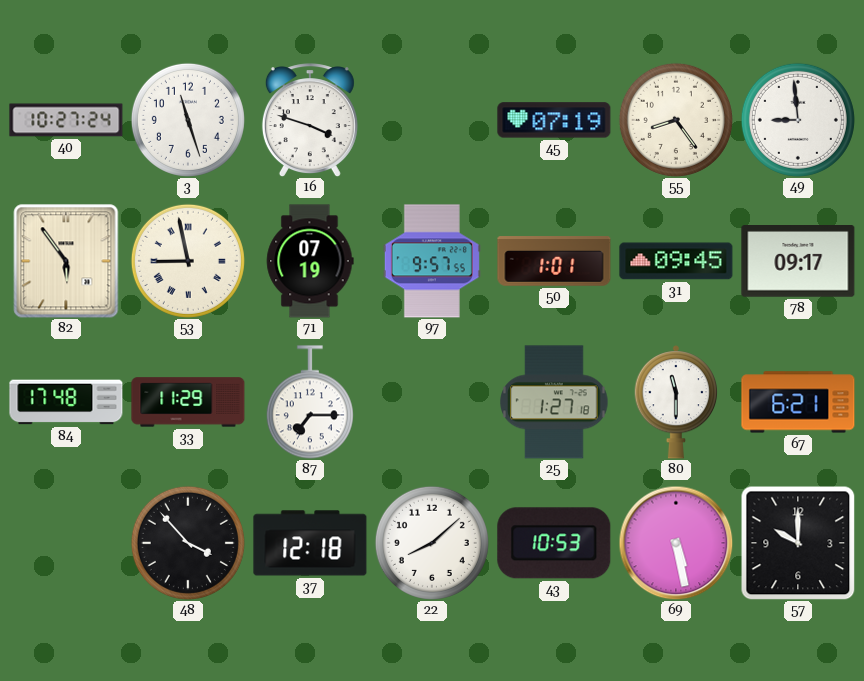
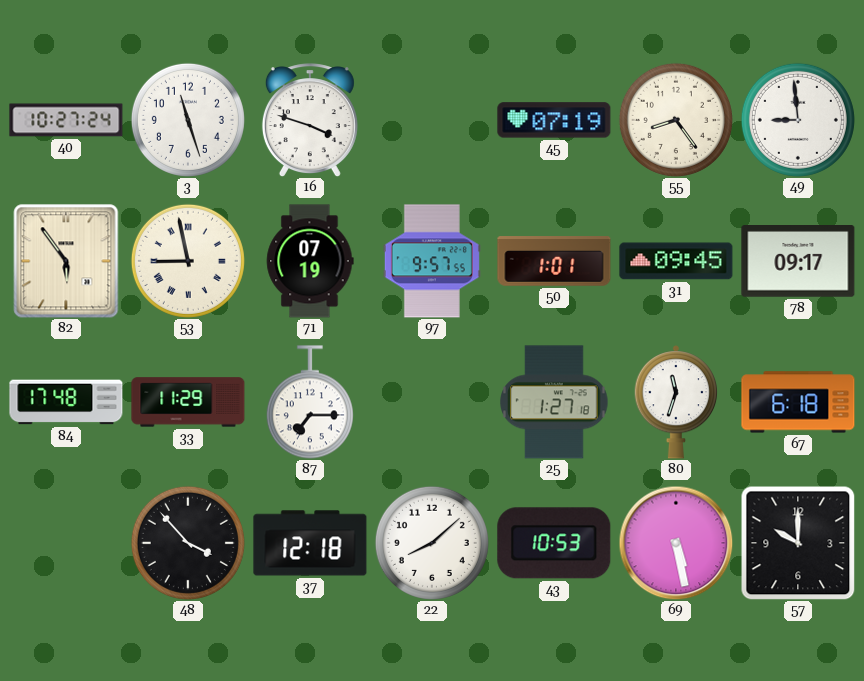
80: 11:30 -> 11:33
67: 6:21 -> 6:18
